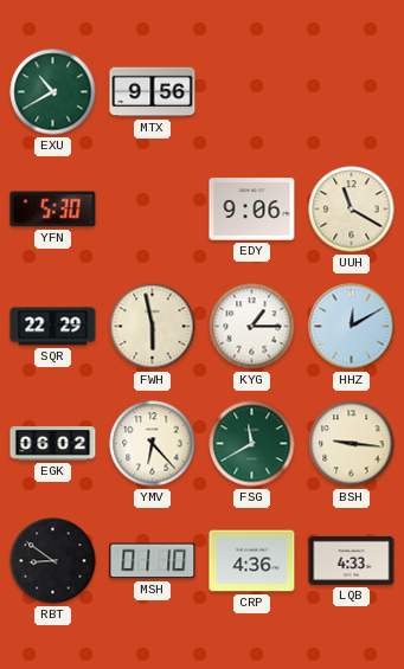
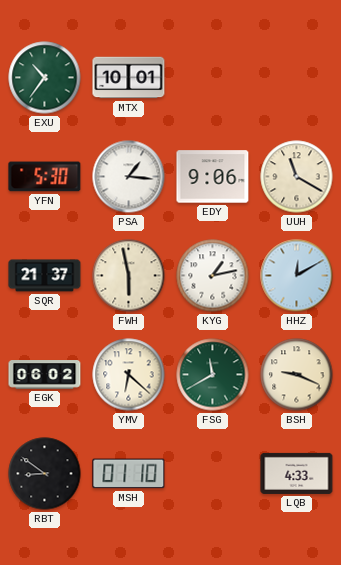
EXU: 10:40 -> 10:36
MTX: 9:56 -> 10:01
PSA: none -> 1:16
SQR: 22:29 -> 21:37
KYG: 1:15 -> 1:13
YMV: 6:23 -> 6:22
BSH: 9:16 -> 9:19
CRP: 4:36 -> none
